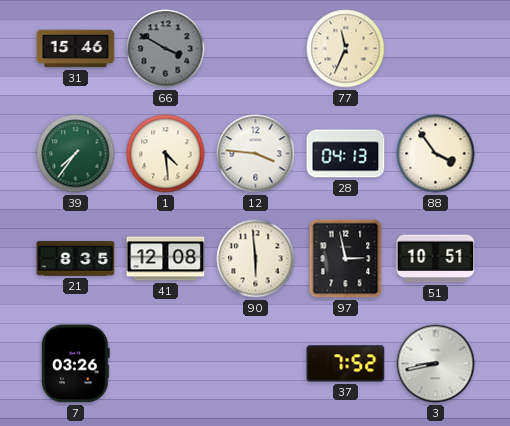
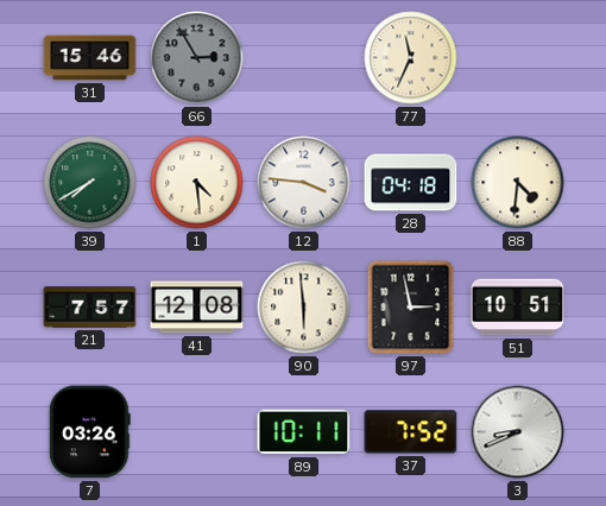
66: 3:50 -> 2:55
39: 7:36 -> 7:40
28: 04:13 -> 04:18
88: 3:54 -> 4:31
21: 8:35 -> 7:57
89: none -> 10:11
3: 8:43 -> 8:41
